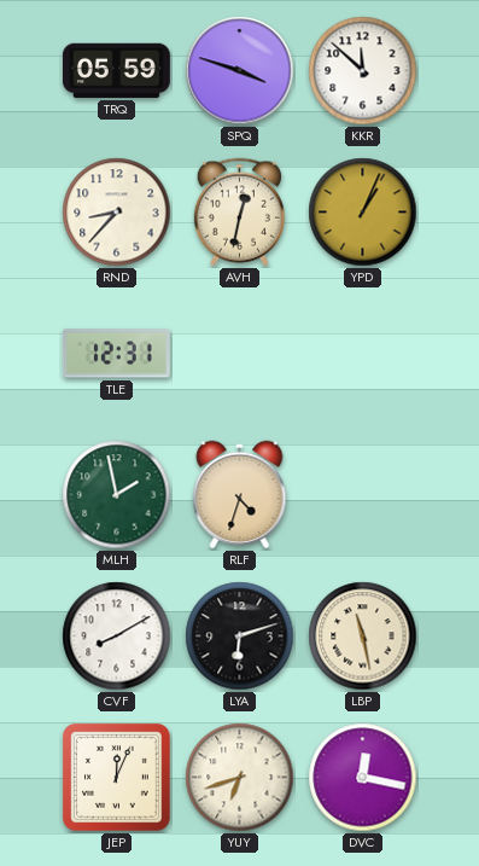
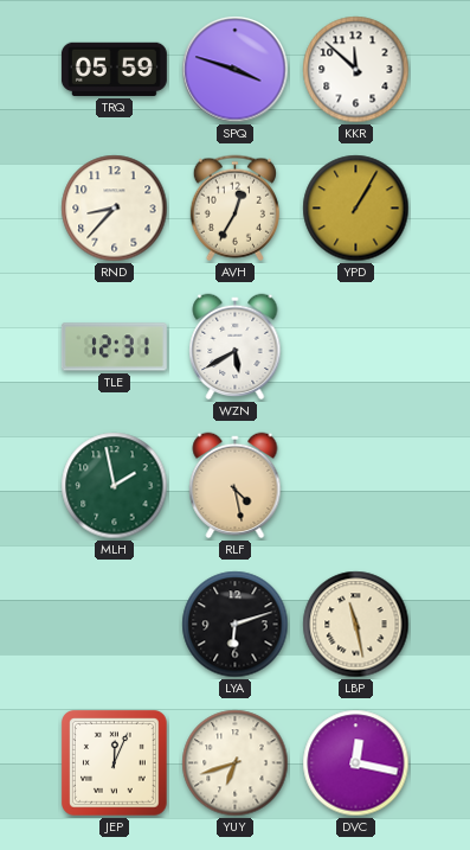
AVH: 12:32 -> 12:35
YPD: 1:04 -> 1:05
WZN: none -> 5:40
RLF: 4:33 -> 4:28
CVF: 8:10 -> none
